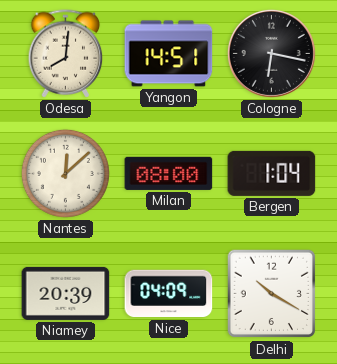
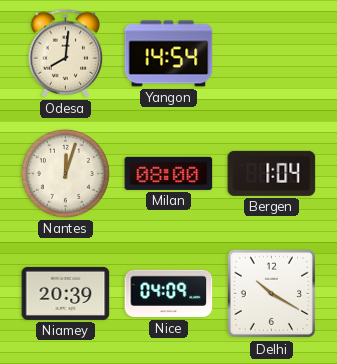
Yangon: 14:51 -> 14:54
Cologne: 6:17 -> none
Nantes: 12:08 -> 12:03
